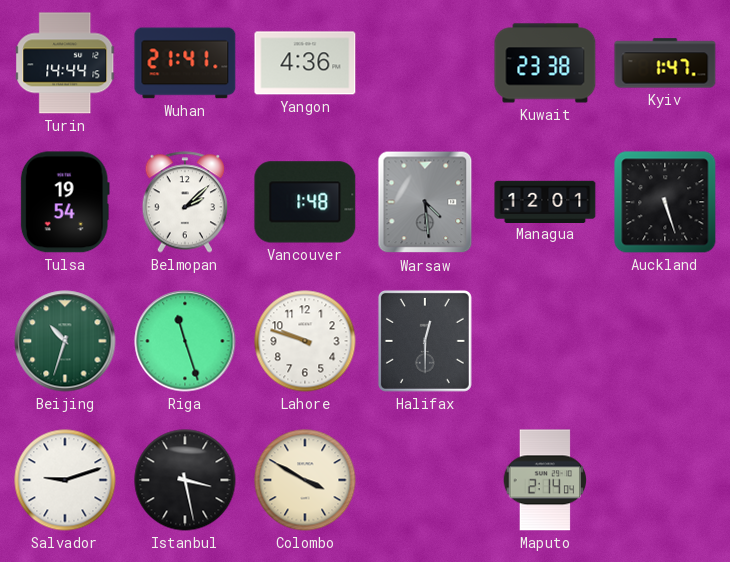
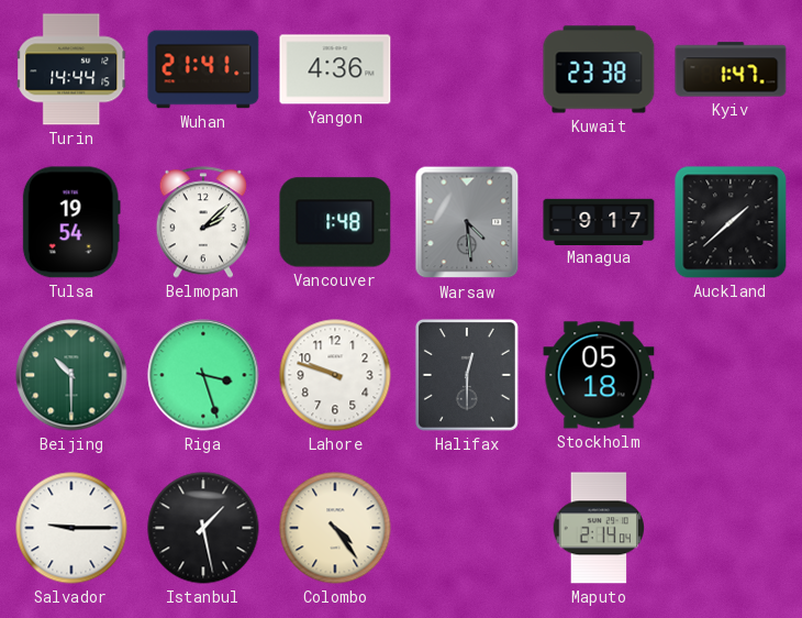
Managua: 12:01 -> 9:17
Auckland: 5:27 -> 1:38
Beijing: 10:33 -> 10:30
Riga: 11:27 -> 3:27
Stockholm: none -> 05:18
Salvador: 9:12 -> 9:15
Istanbul: 3:28 -> 1:28
Colombo: 3:50 -> 4:24
